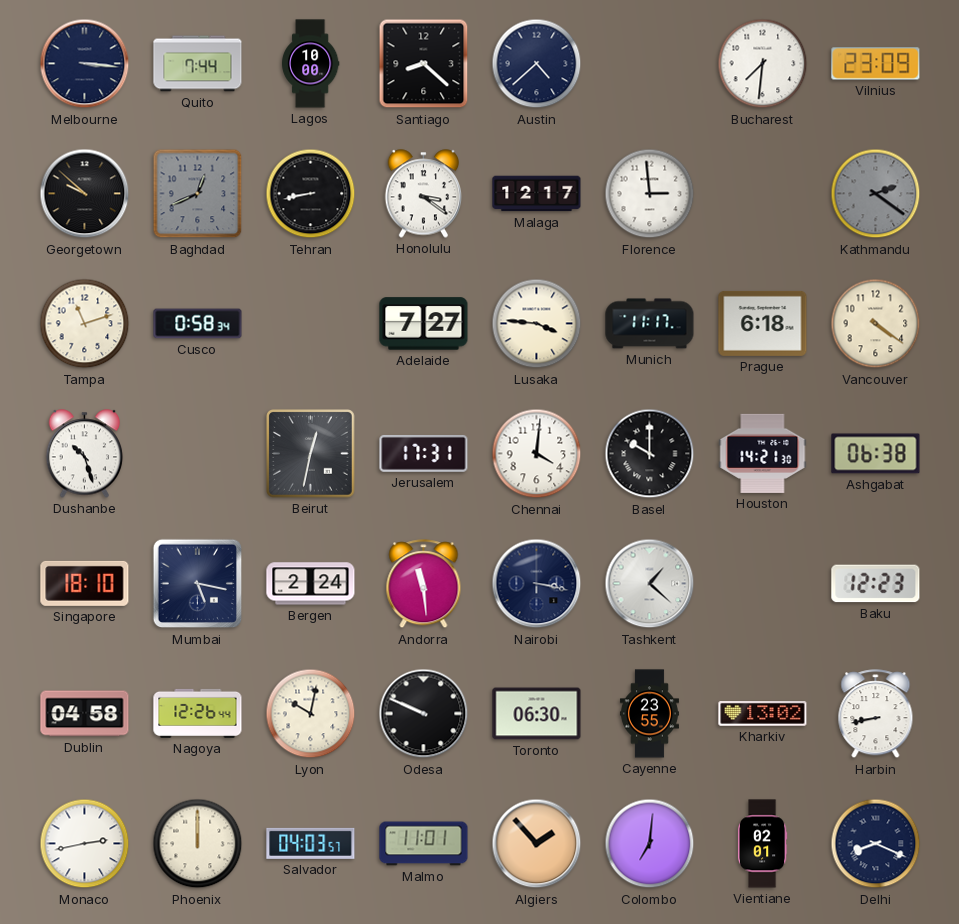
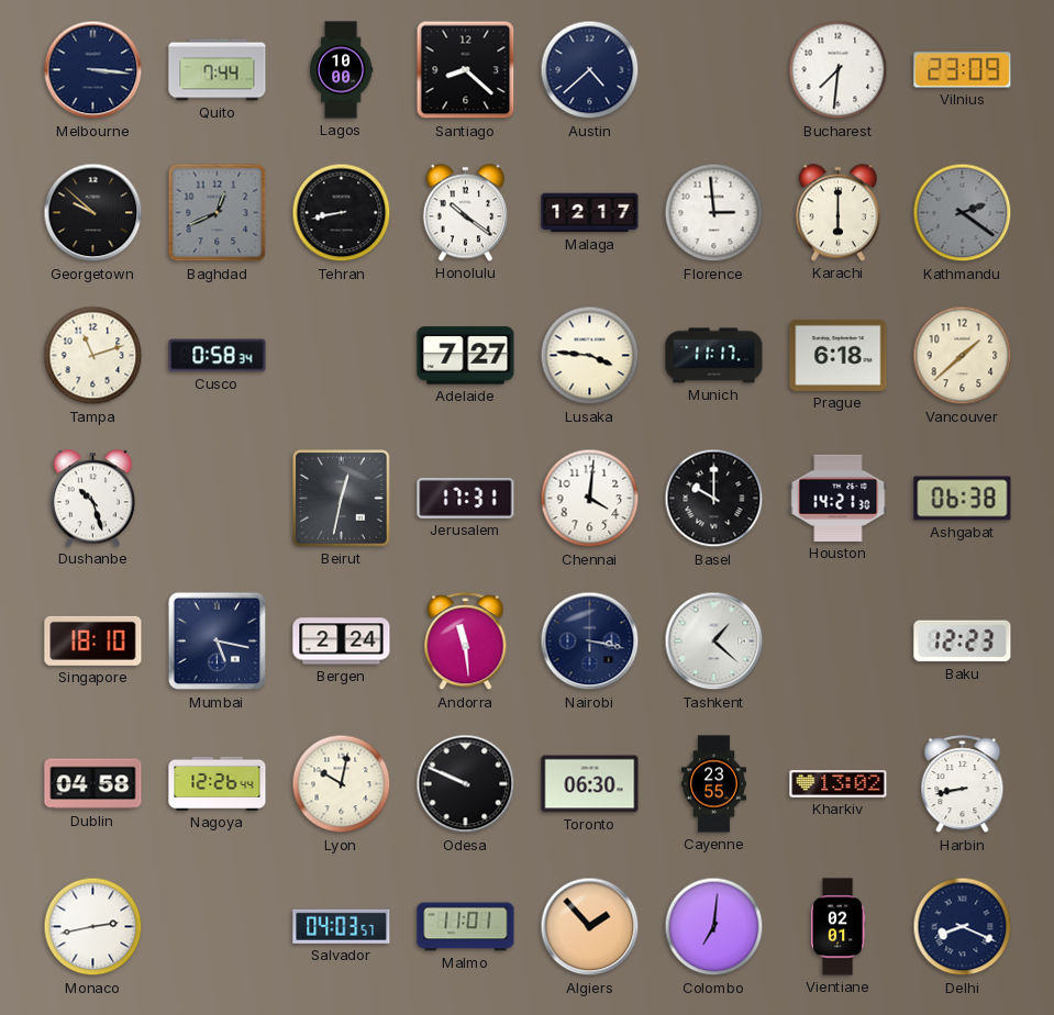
Honolulu: 3:21 -> 10:21
Karachi: none -> 6:00
Vancouver: 4:21 -> 1:38
Phoenix: 12:00 -> none
